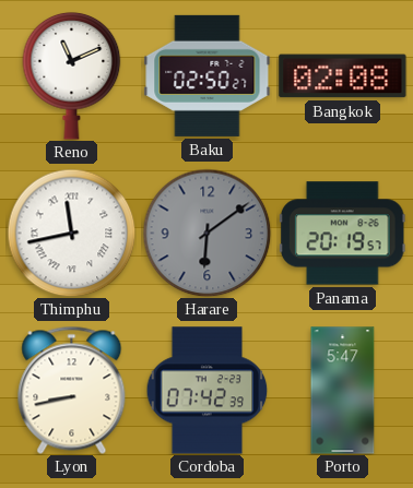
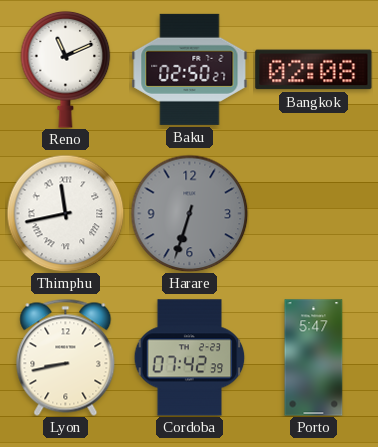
Harare: 6:09 -> 6:33
Panama: 20:19 -> none
